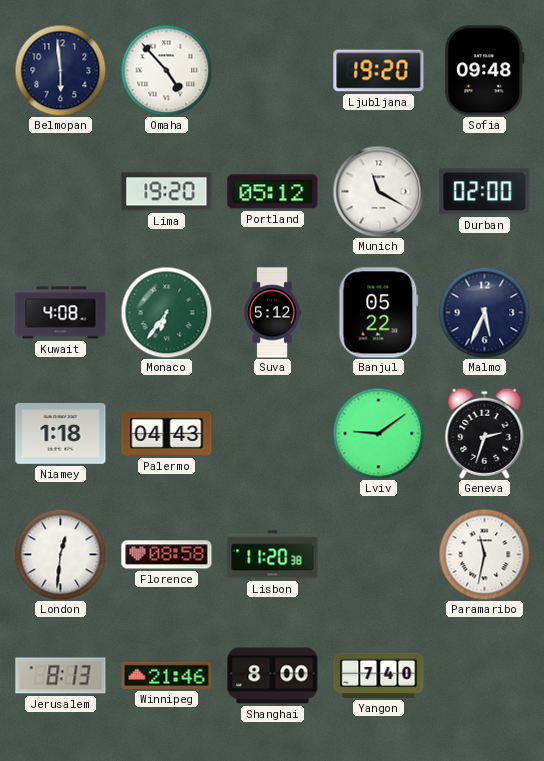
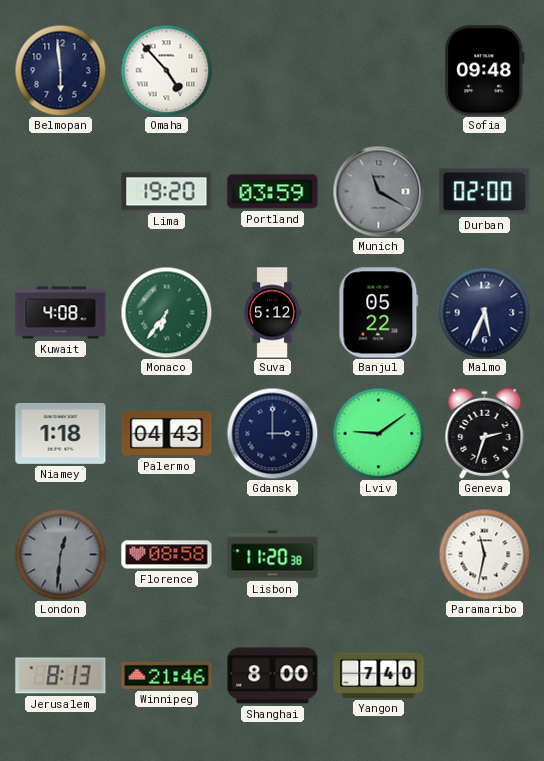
Ljubljana: 19:20 -> none
Portland: 05:12 -> 03:59
Munich dial: white -> grey
Gdansk: none -> 3:00
London dial: white -> grey
